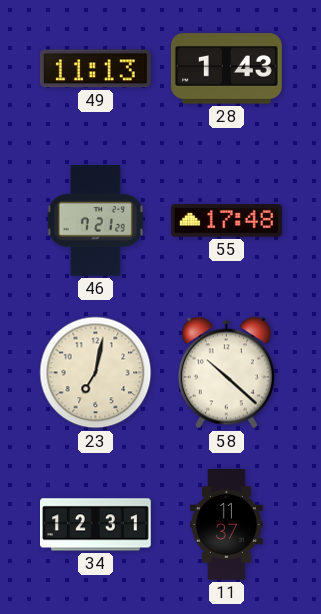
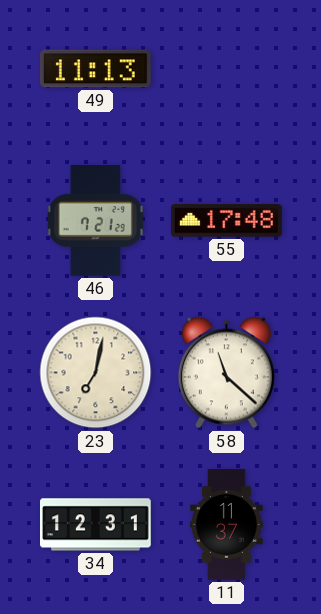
28: 1:43 -> none
58: 10:22 -> 11:22
